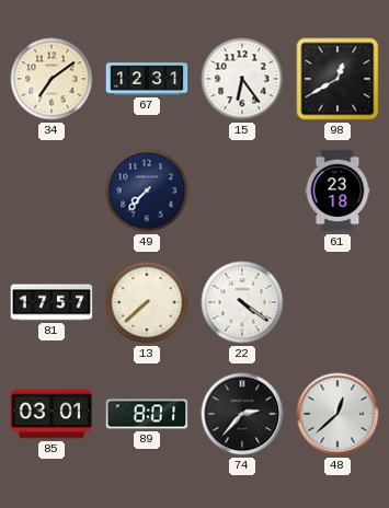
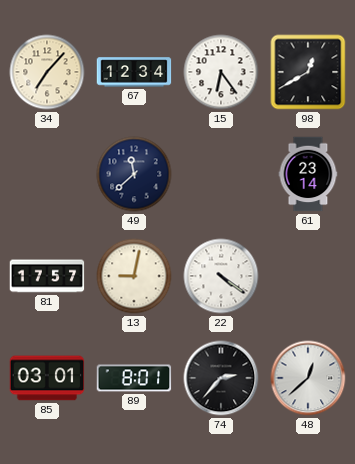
34: 7:09 -> 7:07
67: 12:31 -> 12:34
49: 7:37 -> 11:38
61: 23:18 -> 23:14
13: 7:38 -> 9:02
